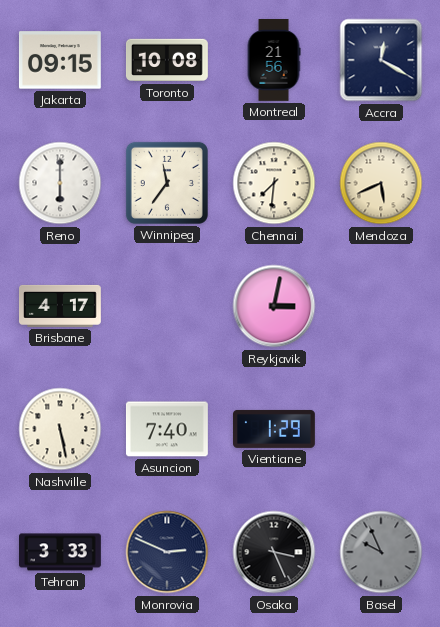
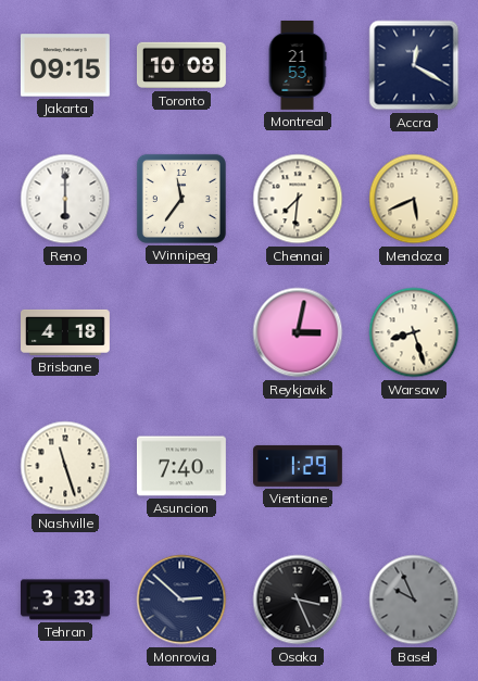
Montreal: 21:56 -> 21:53
Brisbane: 4:17 -> 4:18
Warsaw: none -> 8:27
Nashville: 5:28 -> 11:27
Monrovia: 2:49 -> 2:52
